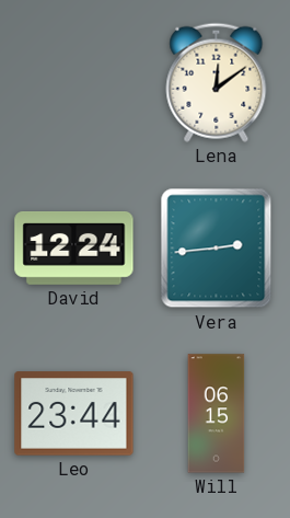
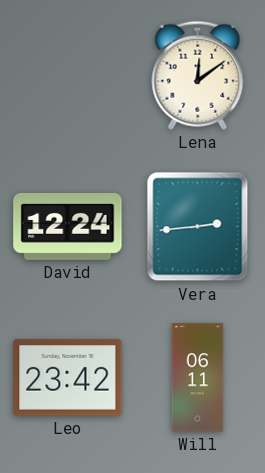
Leo: 23:44 -> 23:42
Will: 06:15 -> 06:11
